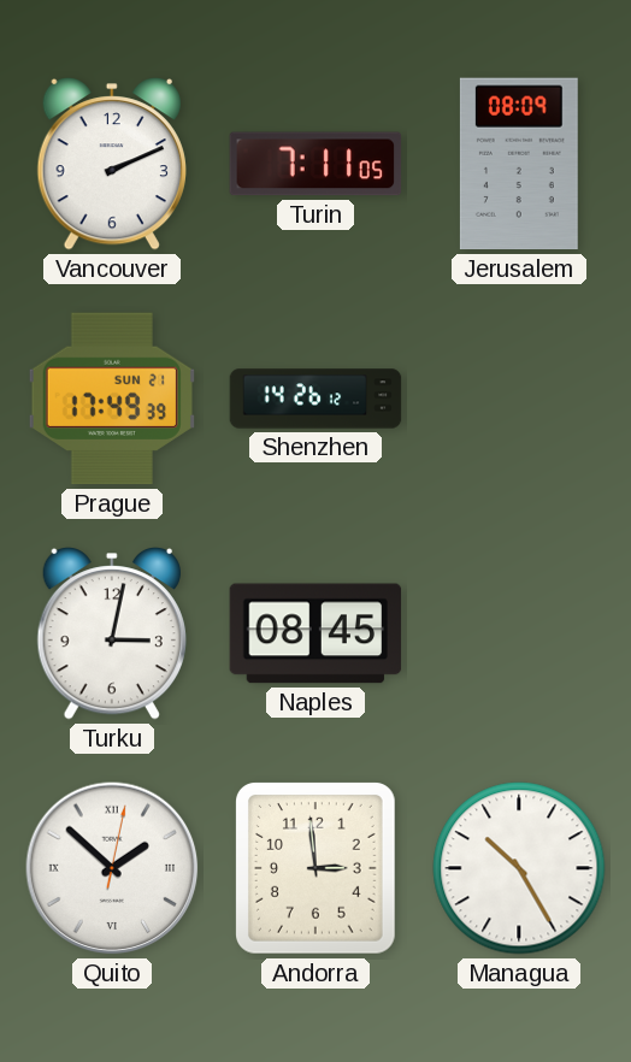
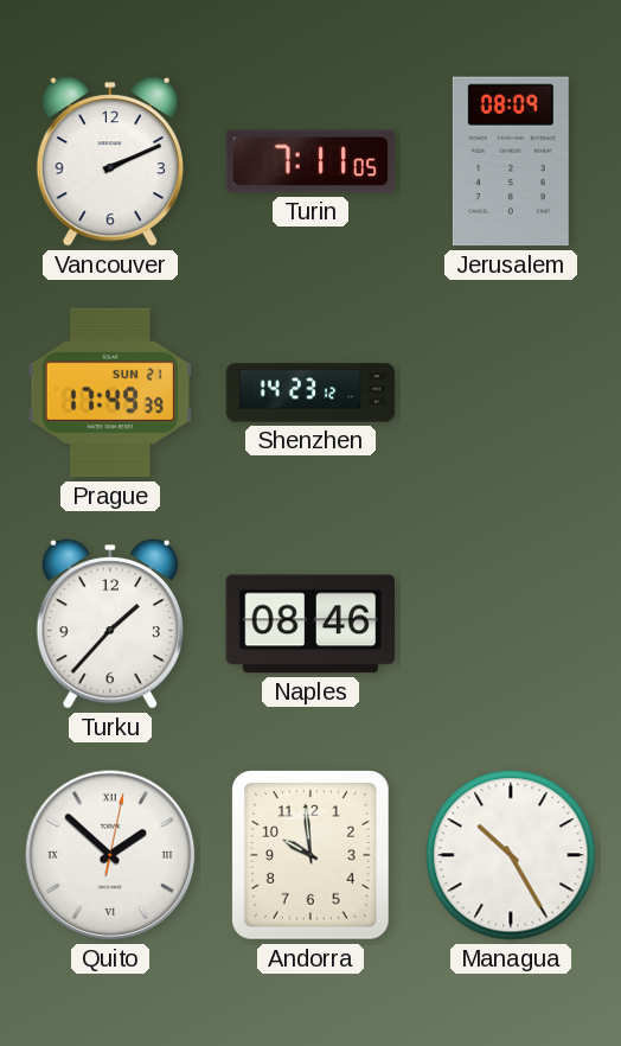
Shenzhen: 14:26 -> 14:23
Turku: 3:02 -> 1:37
Naples: 08:45 -> 08:46
Andorra: 2:59 -> 9:59
